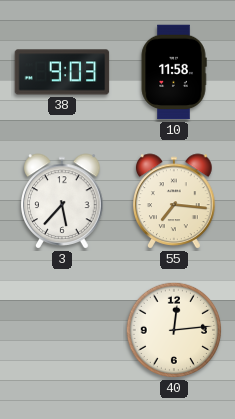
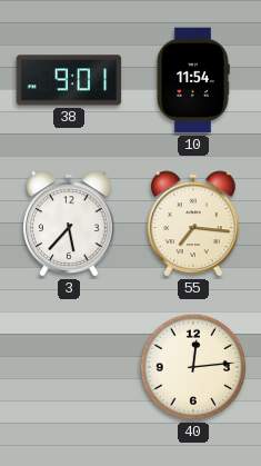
38: 9:03 -> 9:01
10: 11:58 -> 11:54
